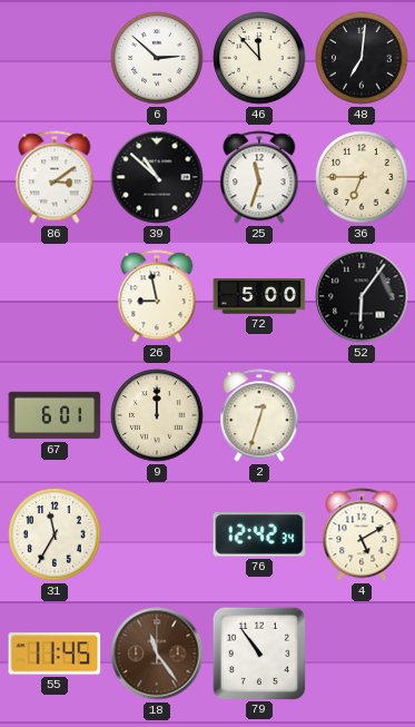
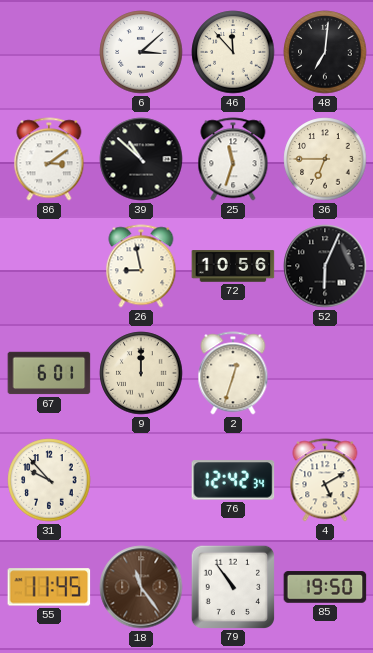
6: 2:52 -> 3:08
72: 5:00 -> 10:56
52: 6:06 -> 6:04
31: 11:35 -> 9:53
85: none -> 19:50
